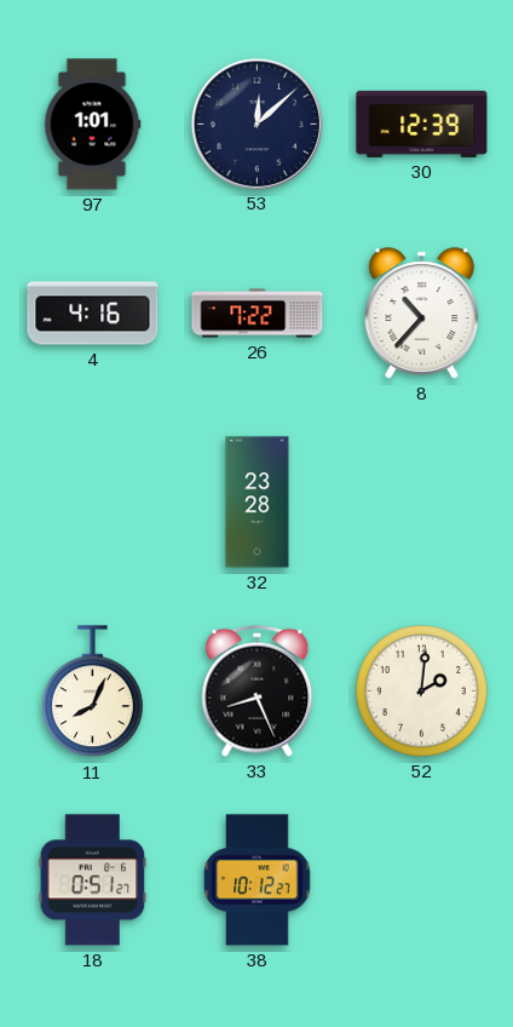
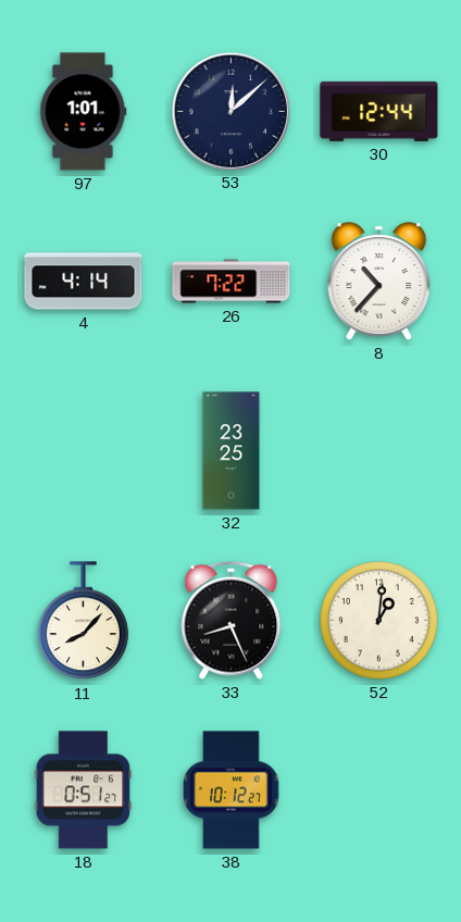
30: 12:39 -> 12:44
4: 4:16 -> 4:14
32: 23:28 -> 23:25
11: 8:04 -> 8:07
52: 2:01 -> 1:01
